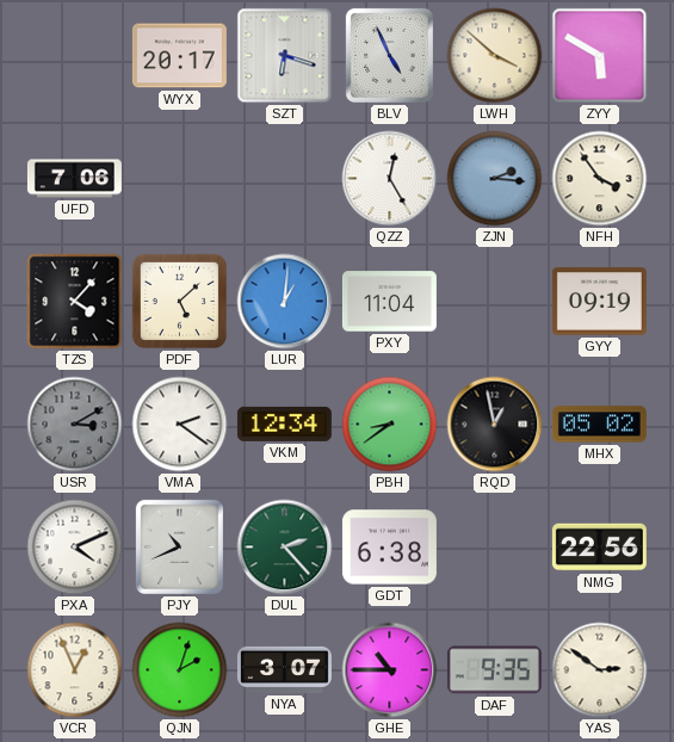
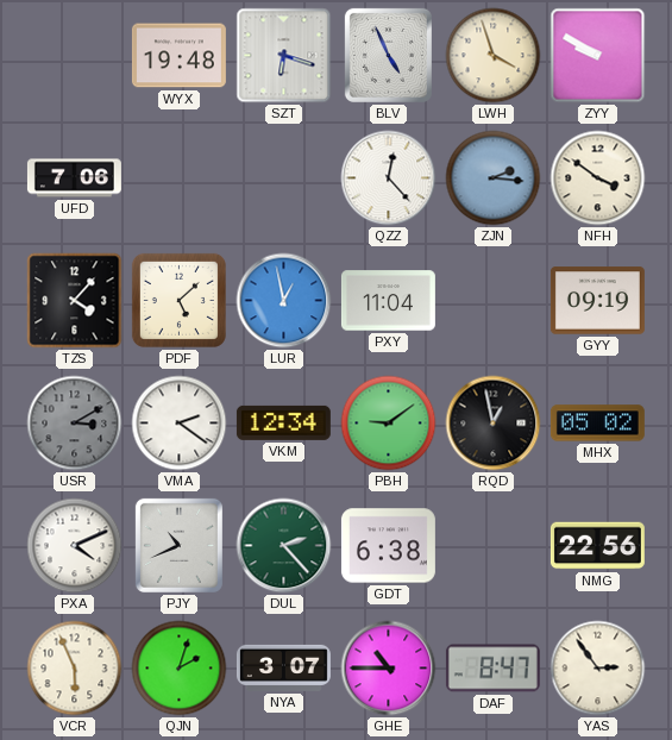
WYX: 20:17 -> 19:48
LWH: 3:52 -> 3:57
ZYY: 5:50 -> 9:50
QZZ: 12:25 -> 12:23
NFH: 3:54 -> 3:51
LUR: 1:01 -> 12:58
PBH: 8:39 -> 9:09
VCR: 12:56 -> 5:56
DAF: 9:35 -> 8:47
YAS: 2:51 -> 2:54
